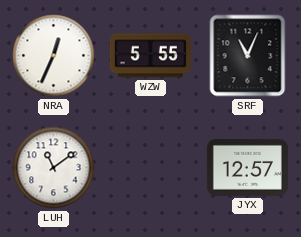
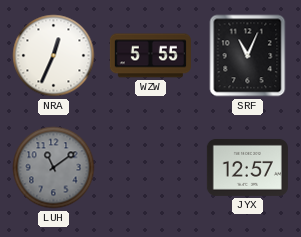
LUH dial: white -> grey
